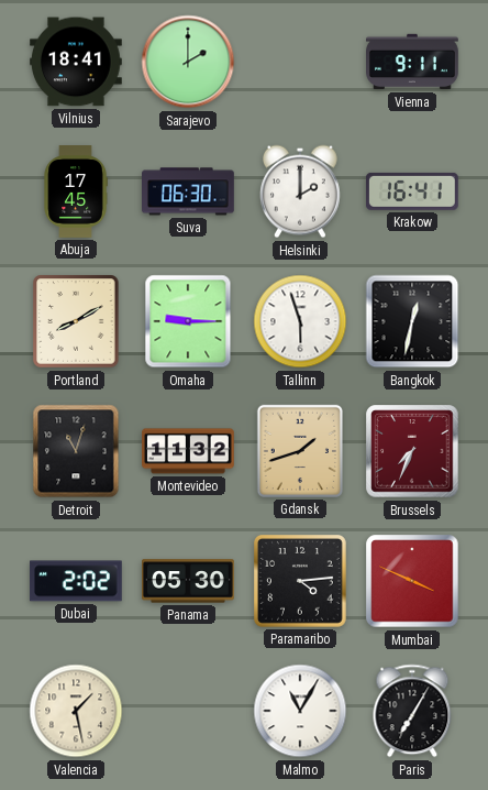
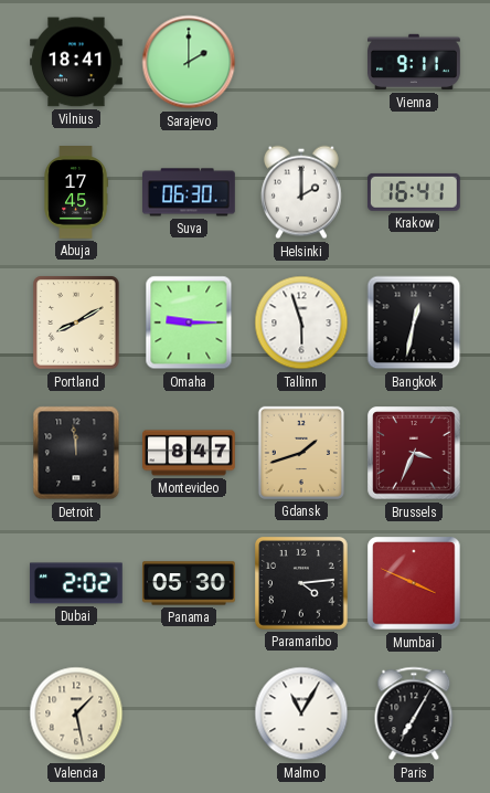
Detroit: 11:03 -> 11:59
Montevideo: 11:32 -> 8:47
Brussels: 7:34 -> 3:34
